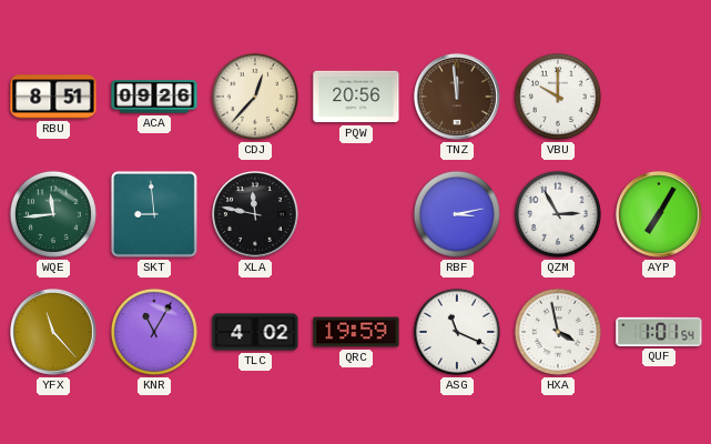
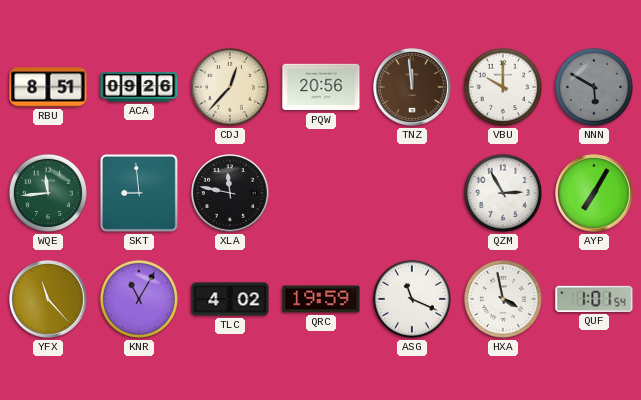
NNN: none -> 5:50
RBF: 3:13 -> none
